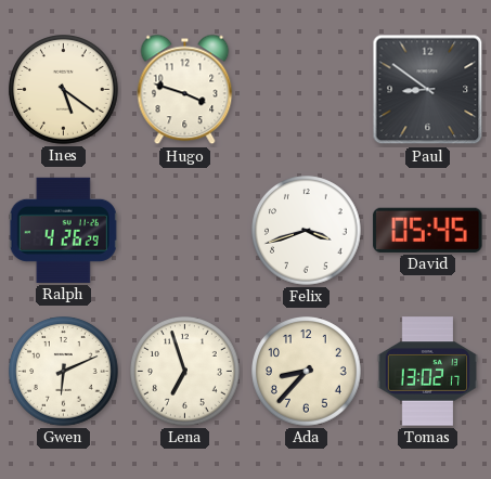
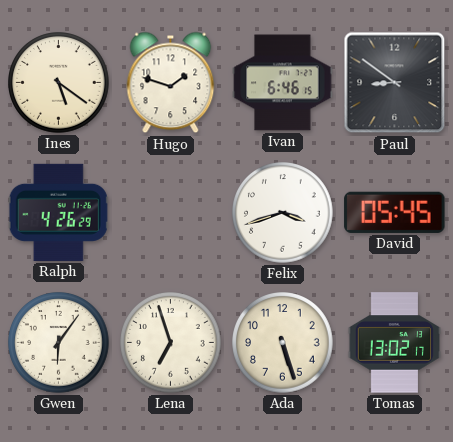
Hugo: 3:48 -> 1:48
Ivan: none -> 6:46
Gwen: 6:11 -> 6:06
Ada: 8:37 -> 5:27
